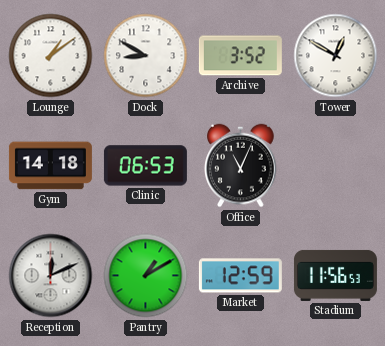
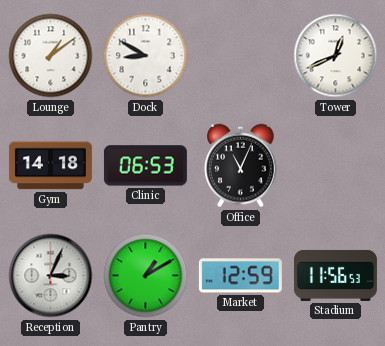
Archive: 3:52 -> none
Tower: 12:50 -> 12:41
Reception: 12:11 -> 3:04
